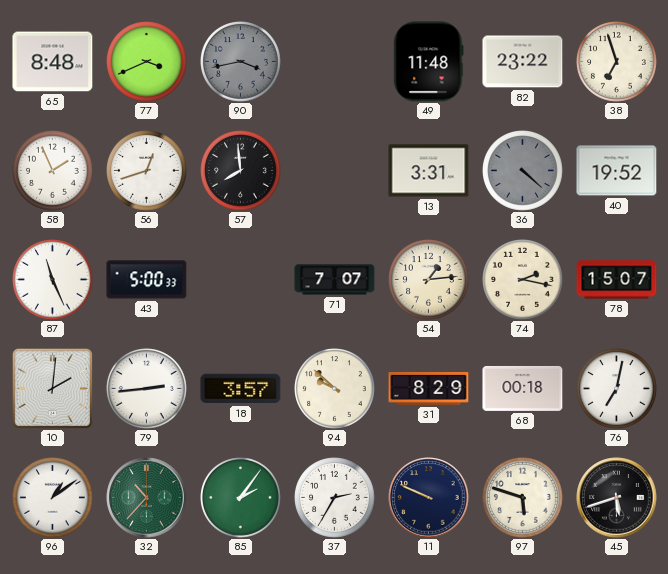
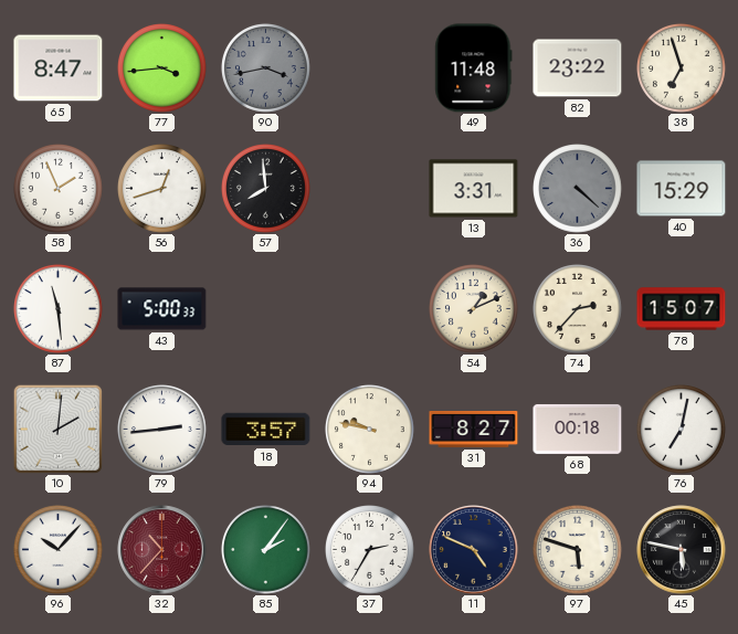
65: 8:48 -> 8:47
77: 3:41 -> 3:44
40: 19:52 -> 15:29
87: 11:26 -> 11:29
71: 7:07 -> none
54: 1:14 -> 1:11
74: 2:17 -> 2:37
94: 9:52 -> 9:47
31: 8:29 -> 8:27
96: 1:09 -> 10:07
32 dial: green -> burgundy
11: 9:49 -> 4:49
45: 5:42 -> 5:47
